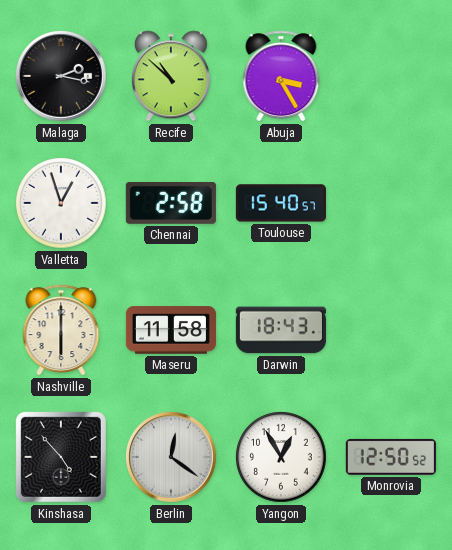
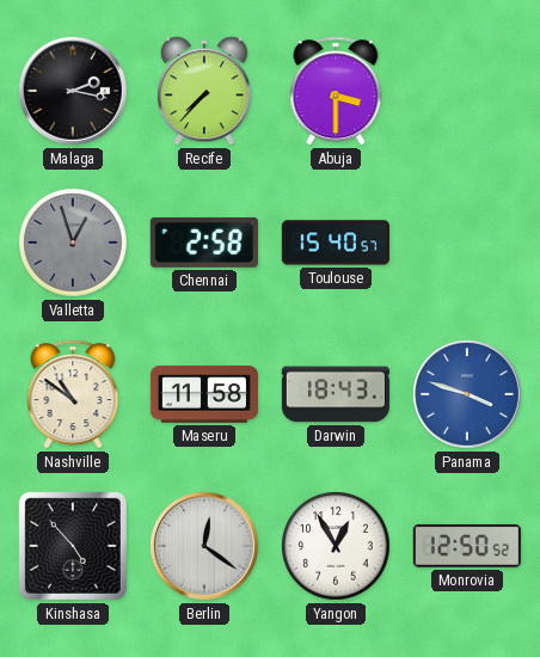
Recife: 10:52 -> 7:37
Abuja: 3:25 -> 3:30
Valletta dial: white -> grey
Nashville: 6:00 -> 10:51
Panama: none -> 3:48
